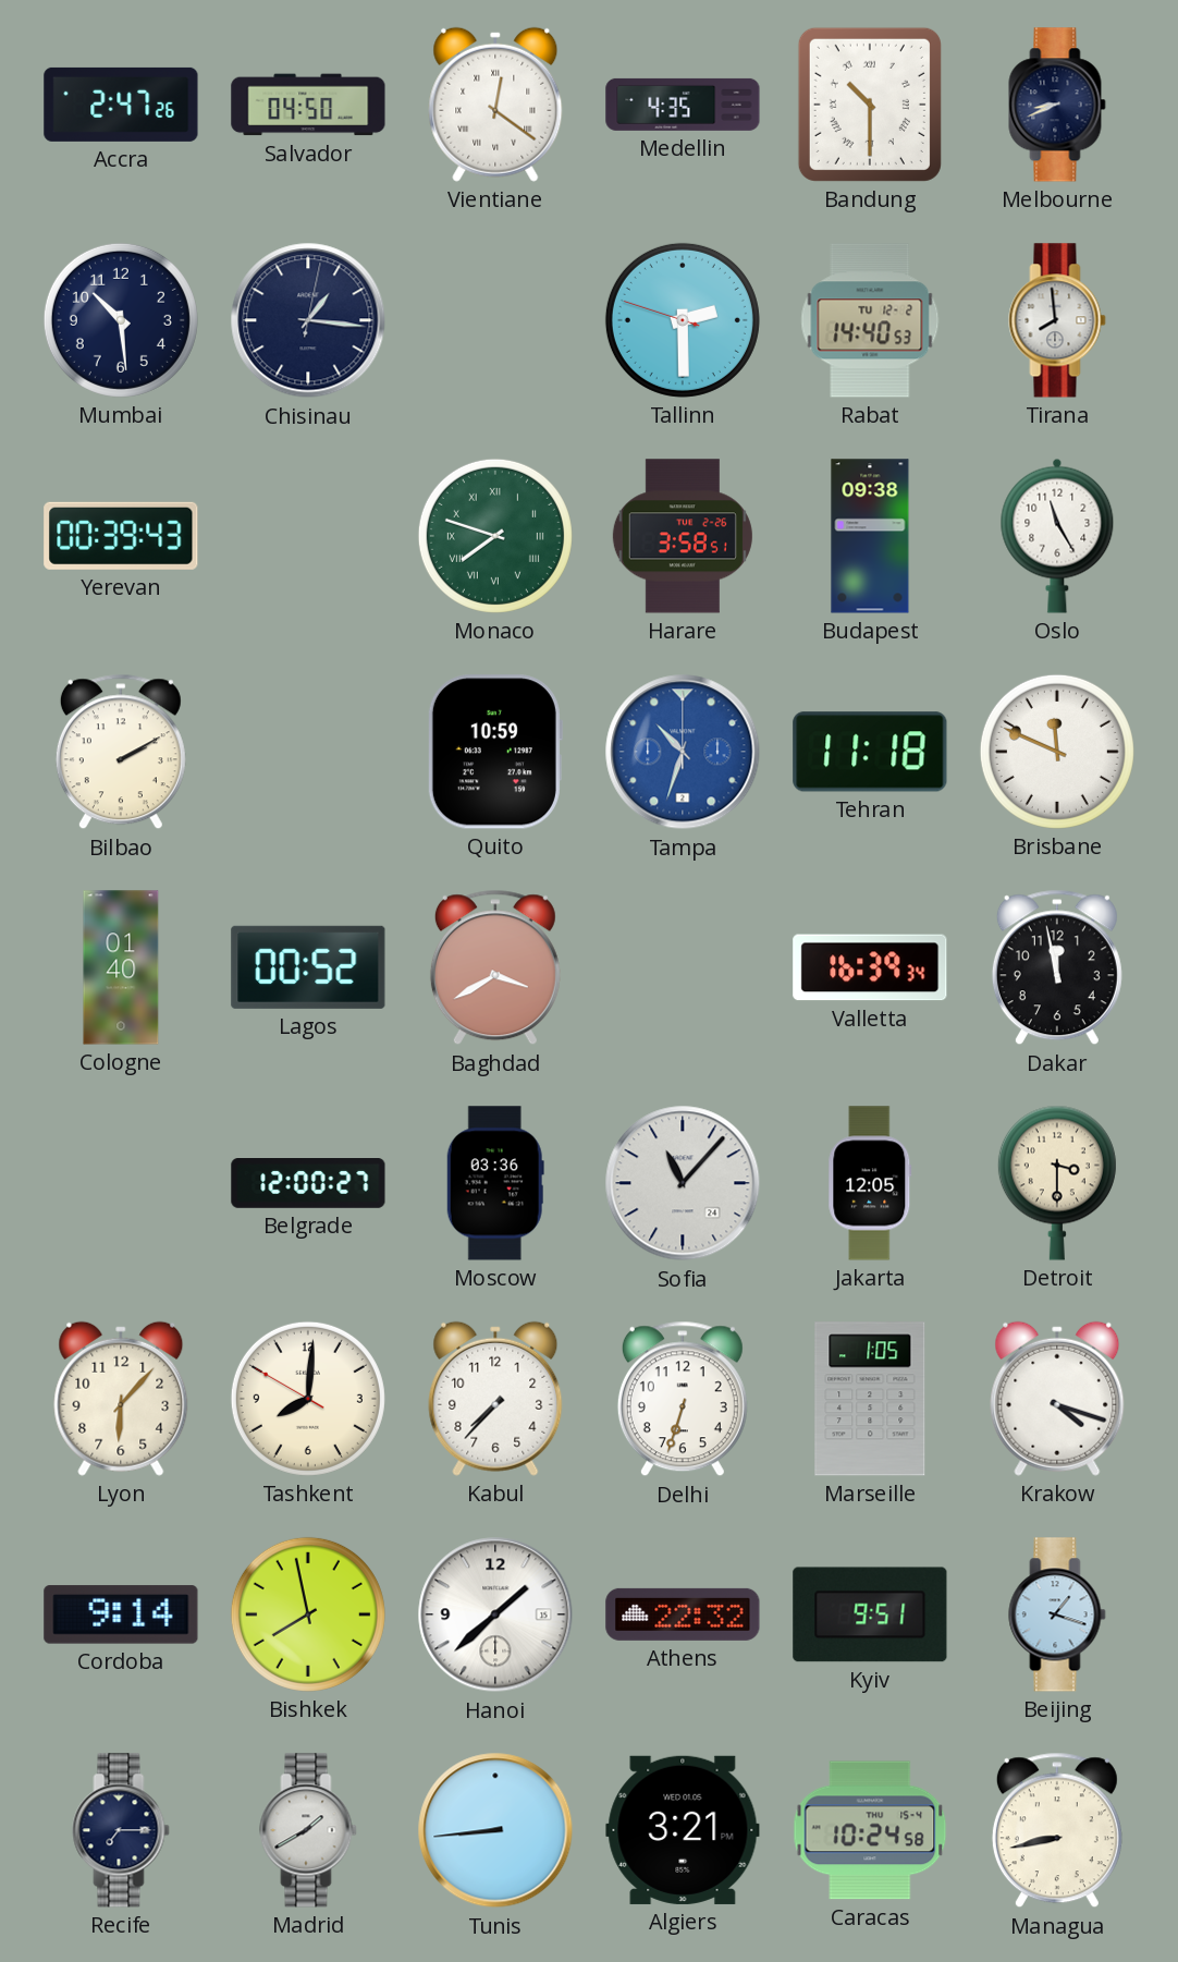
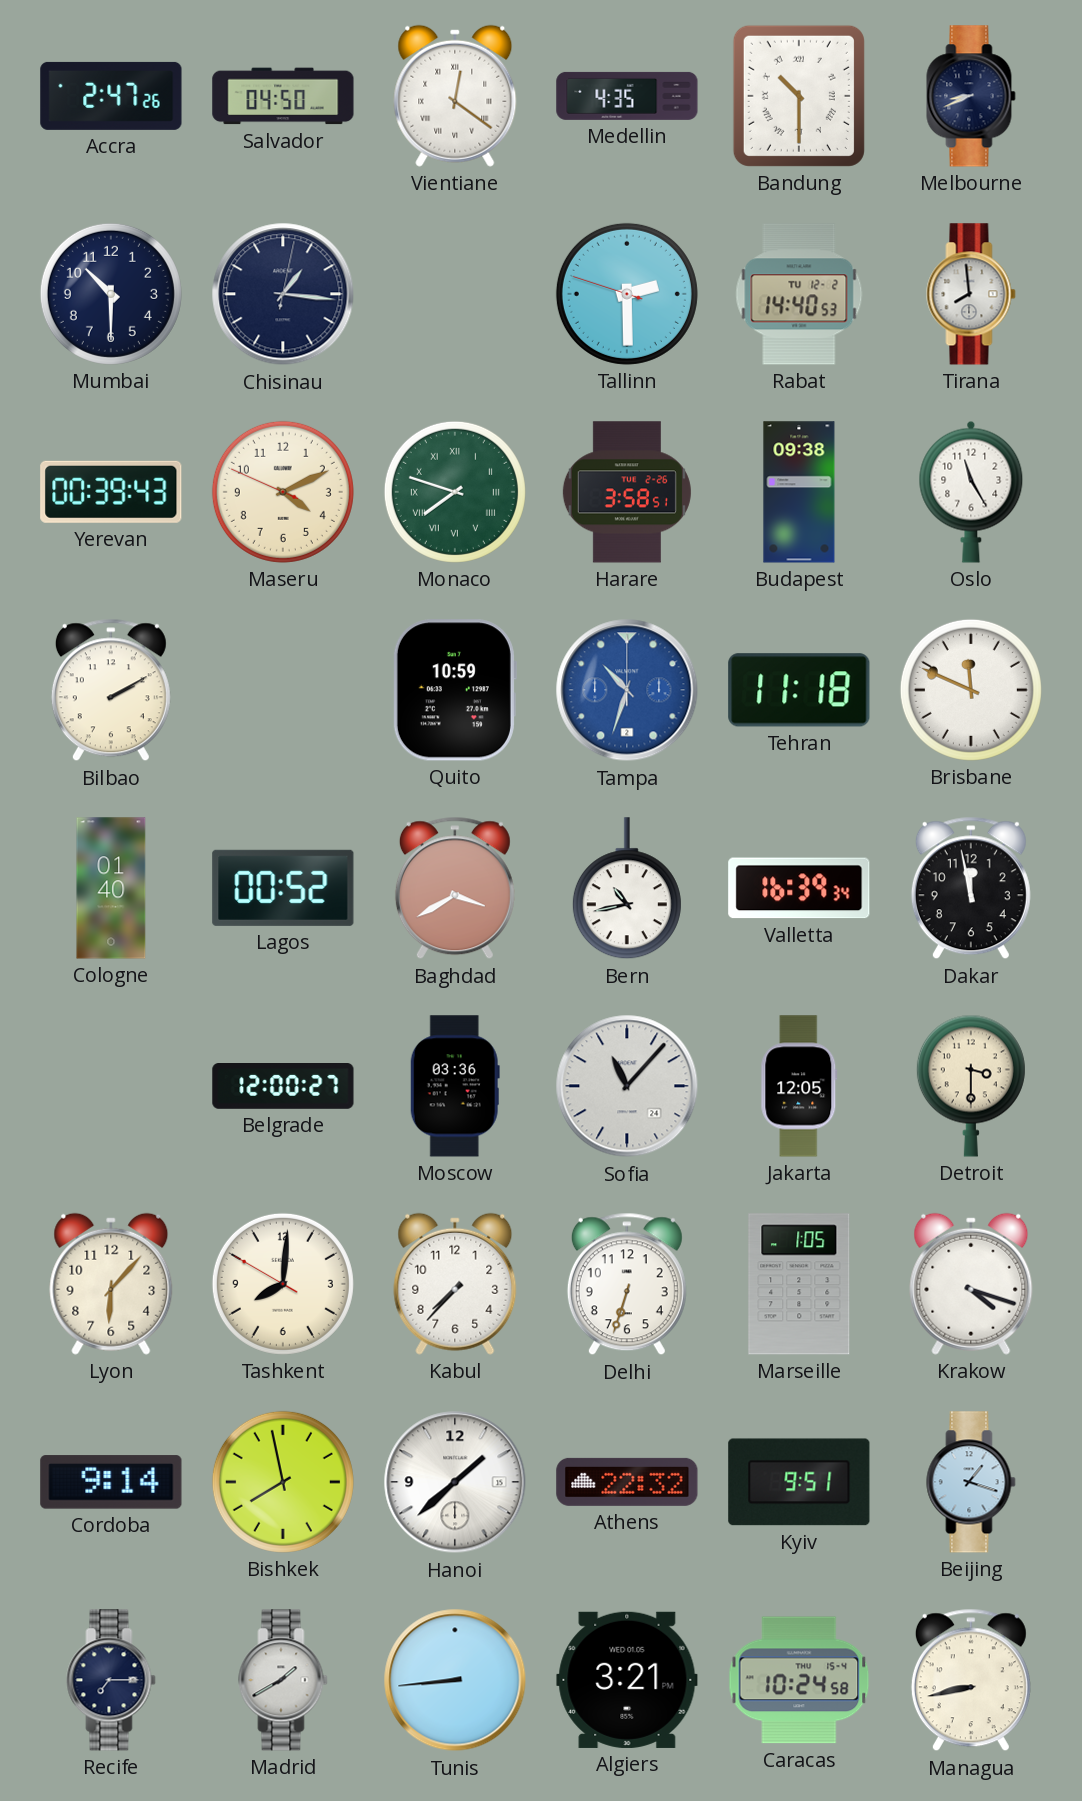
Mumbai: 10:29 -> 10:30
Maseru: none -> 4:10
Bern: none -> 10:43
